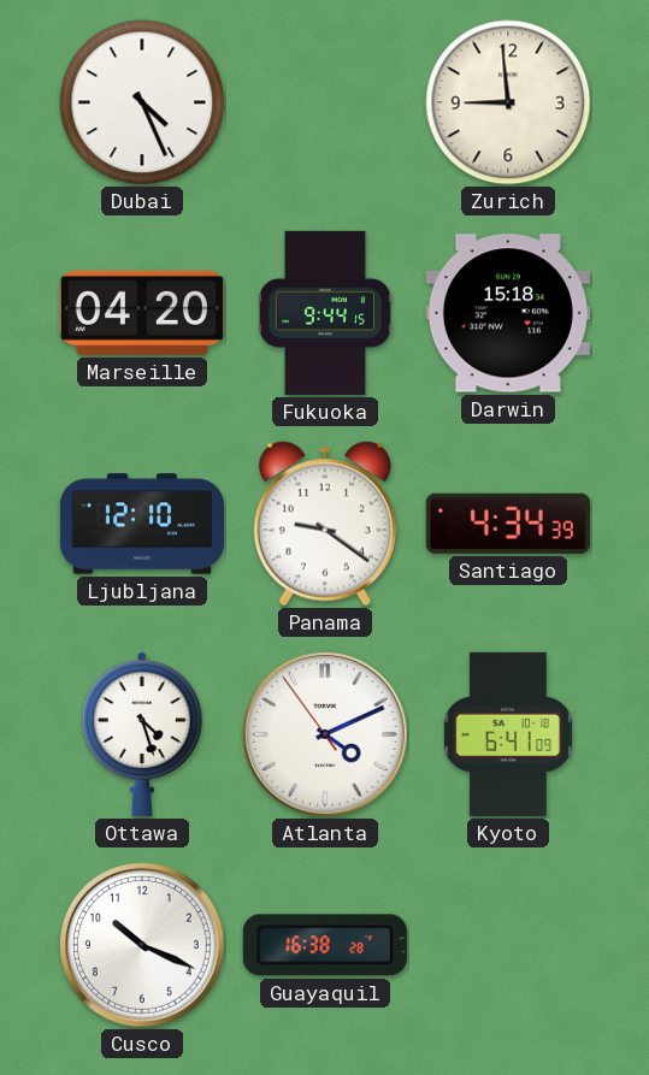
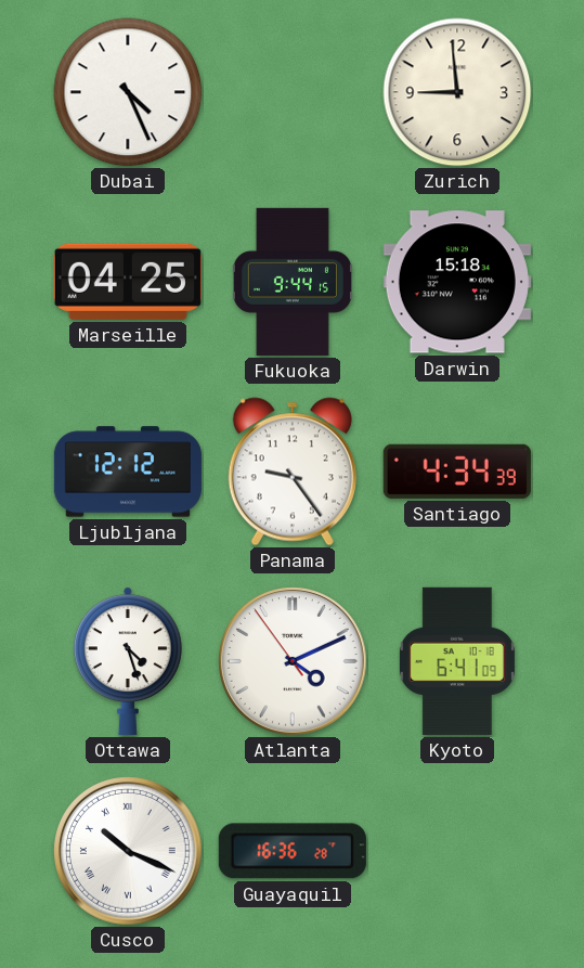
Marseille: 04:20 -> 04:25
Ljubljana: 12:10 -> 12:12
Panama: 9:21 -> 9:24
Cusco numerals: Arabic -> Roman
Guayaquil: 16:38 -> 16:36
